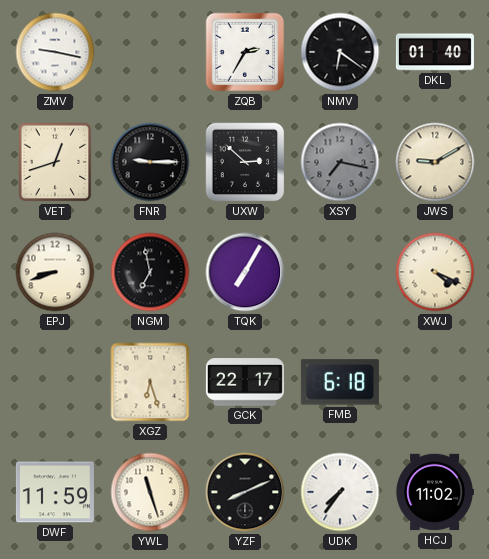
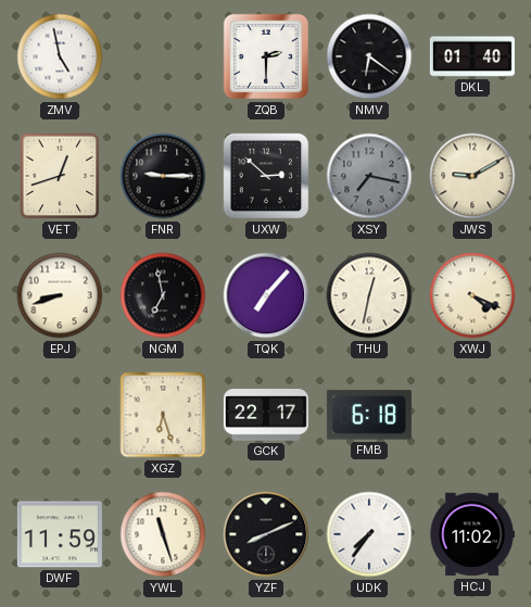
ZMV: 9:17 -> 4:58
ZQB: 2:35 -> 2:30
TQK: 7:05 -> 7:07
THU: none -> 12:32
